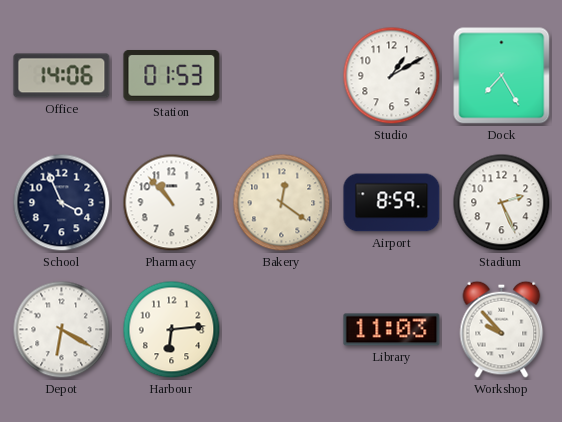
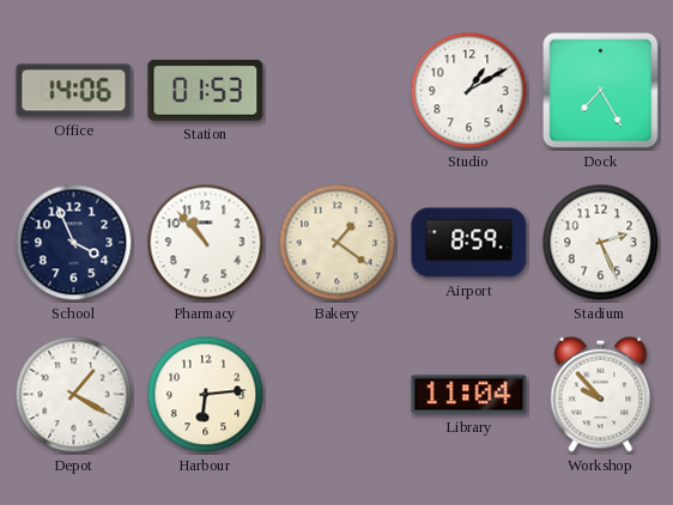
Bakery: 12:21 -> 1:21
Depot: 6:20 -> 1:20
Library: 11:03 -> 11:04
